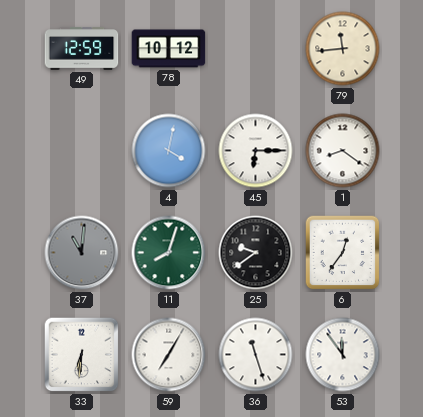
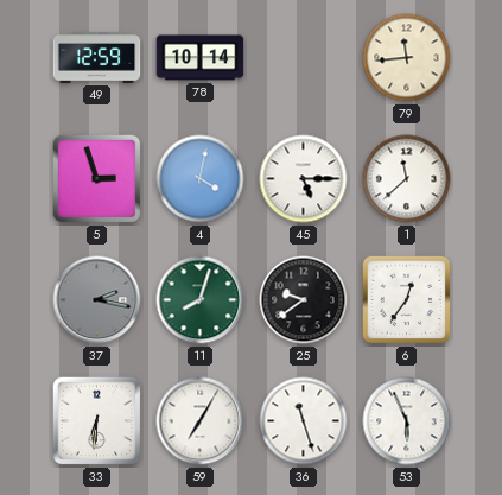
78: 10:12 -> 10:14
5: none -> 2:57
45: 6:15 -> 5:15
1: 8:21 -> 11:38
37: 11:01 -> 2:17
53: 11:54 -> 5:56
